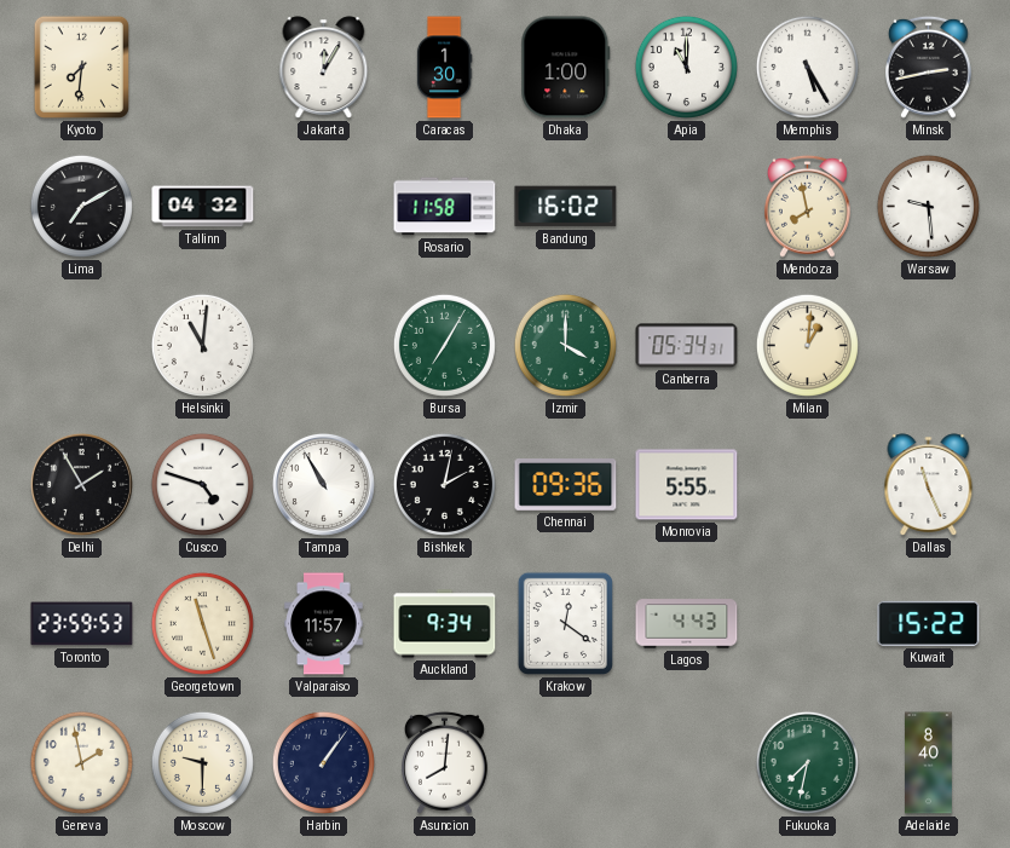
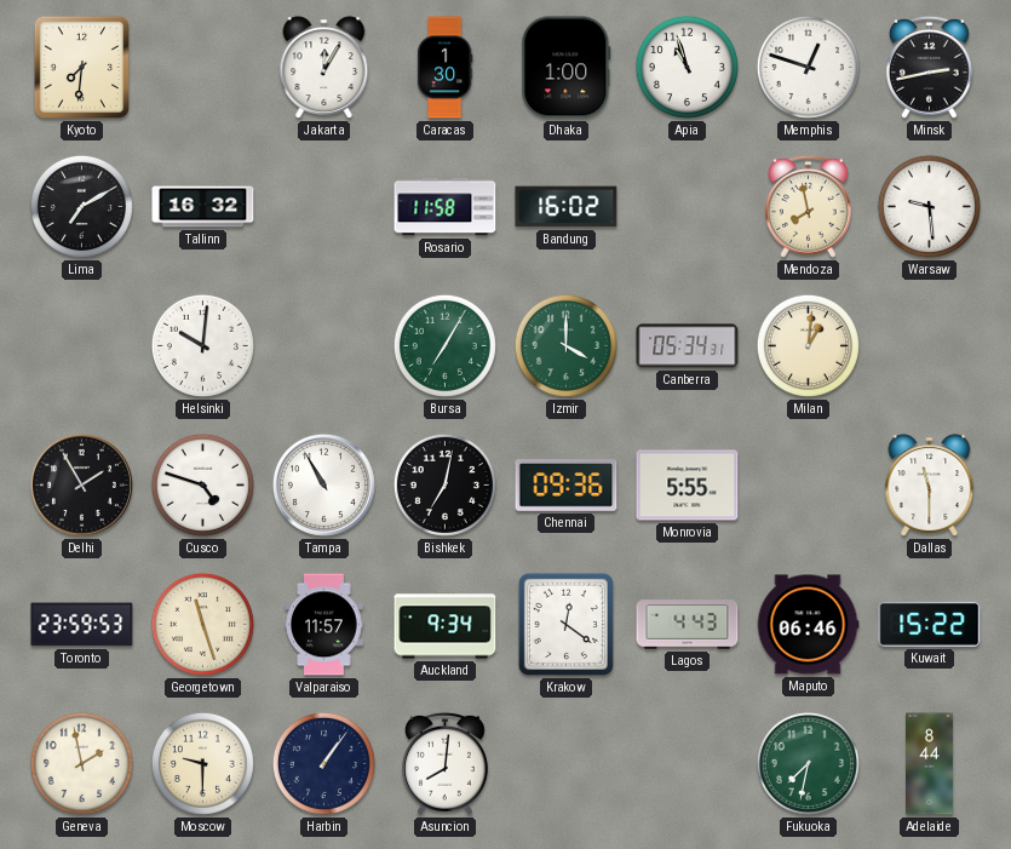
Apia: 11:00 -> 10:57
Memphis: 5:25 -> 12:48
Tallinn: 04:32 -> 16:32
Helsinki: 11:01 -> 10:01
Bishkek: 2:02 -> 7:02
Dallas: 11:26 -> 11:30
Maputo: none -> 06:46
Adelaide: 8:40 -> 8:44
